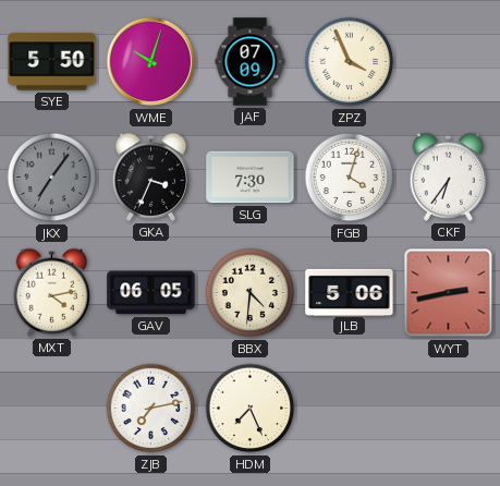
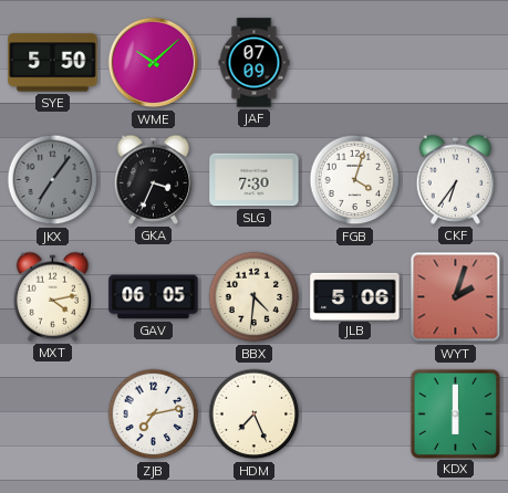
WME: 10:03 -> 10:08
ZPZ: 3:56 -> none
WYT: 2:43 -> 2:03
KDX: none -> 6:00
